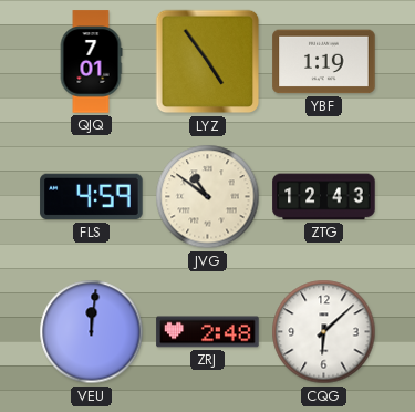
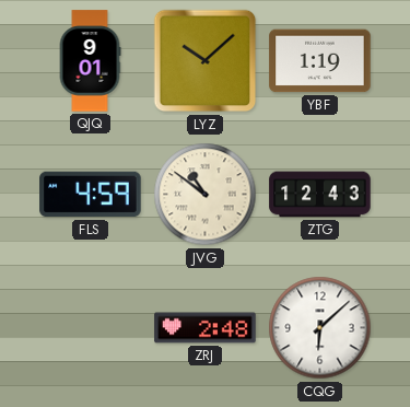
QJQ: 7:01 -> 9:01
LYZ: 4:54 -> 10:08
VEU: 12:01 -> none
